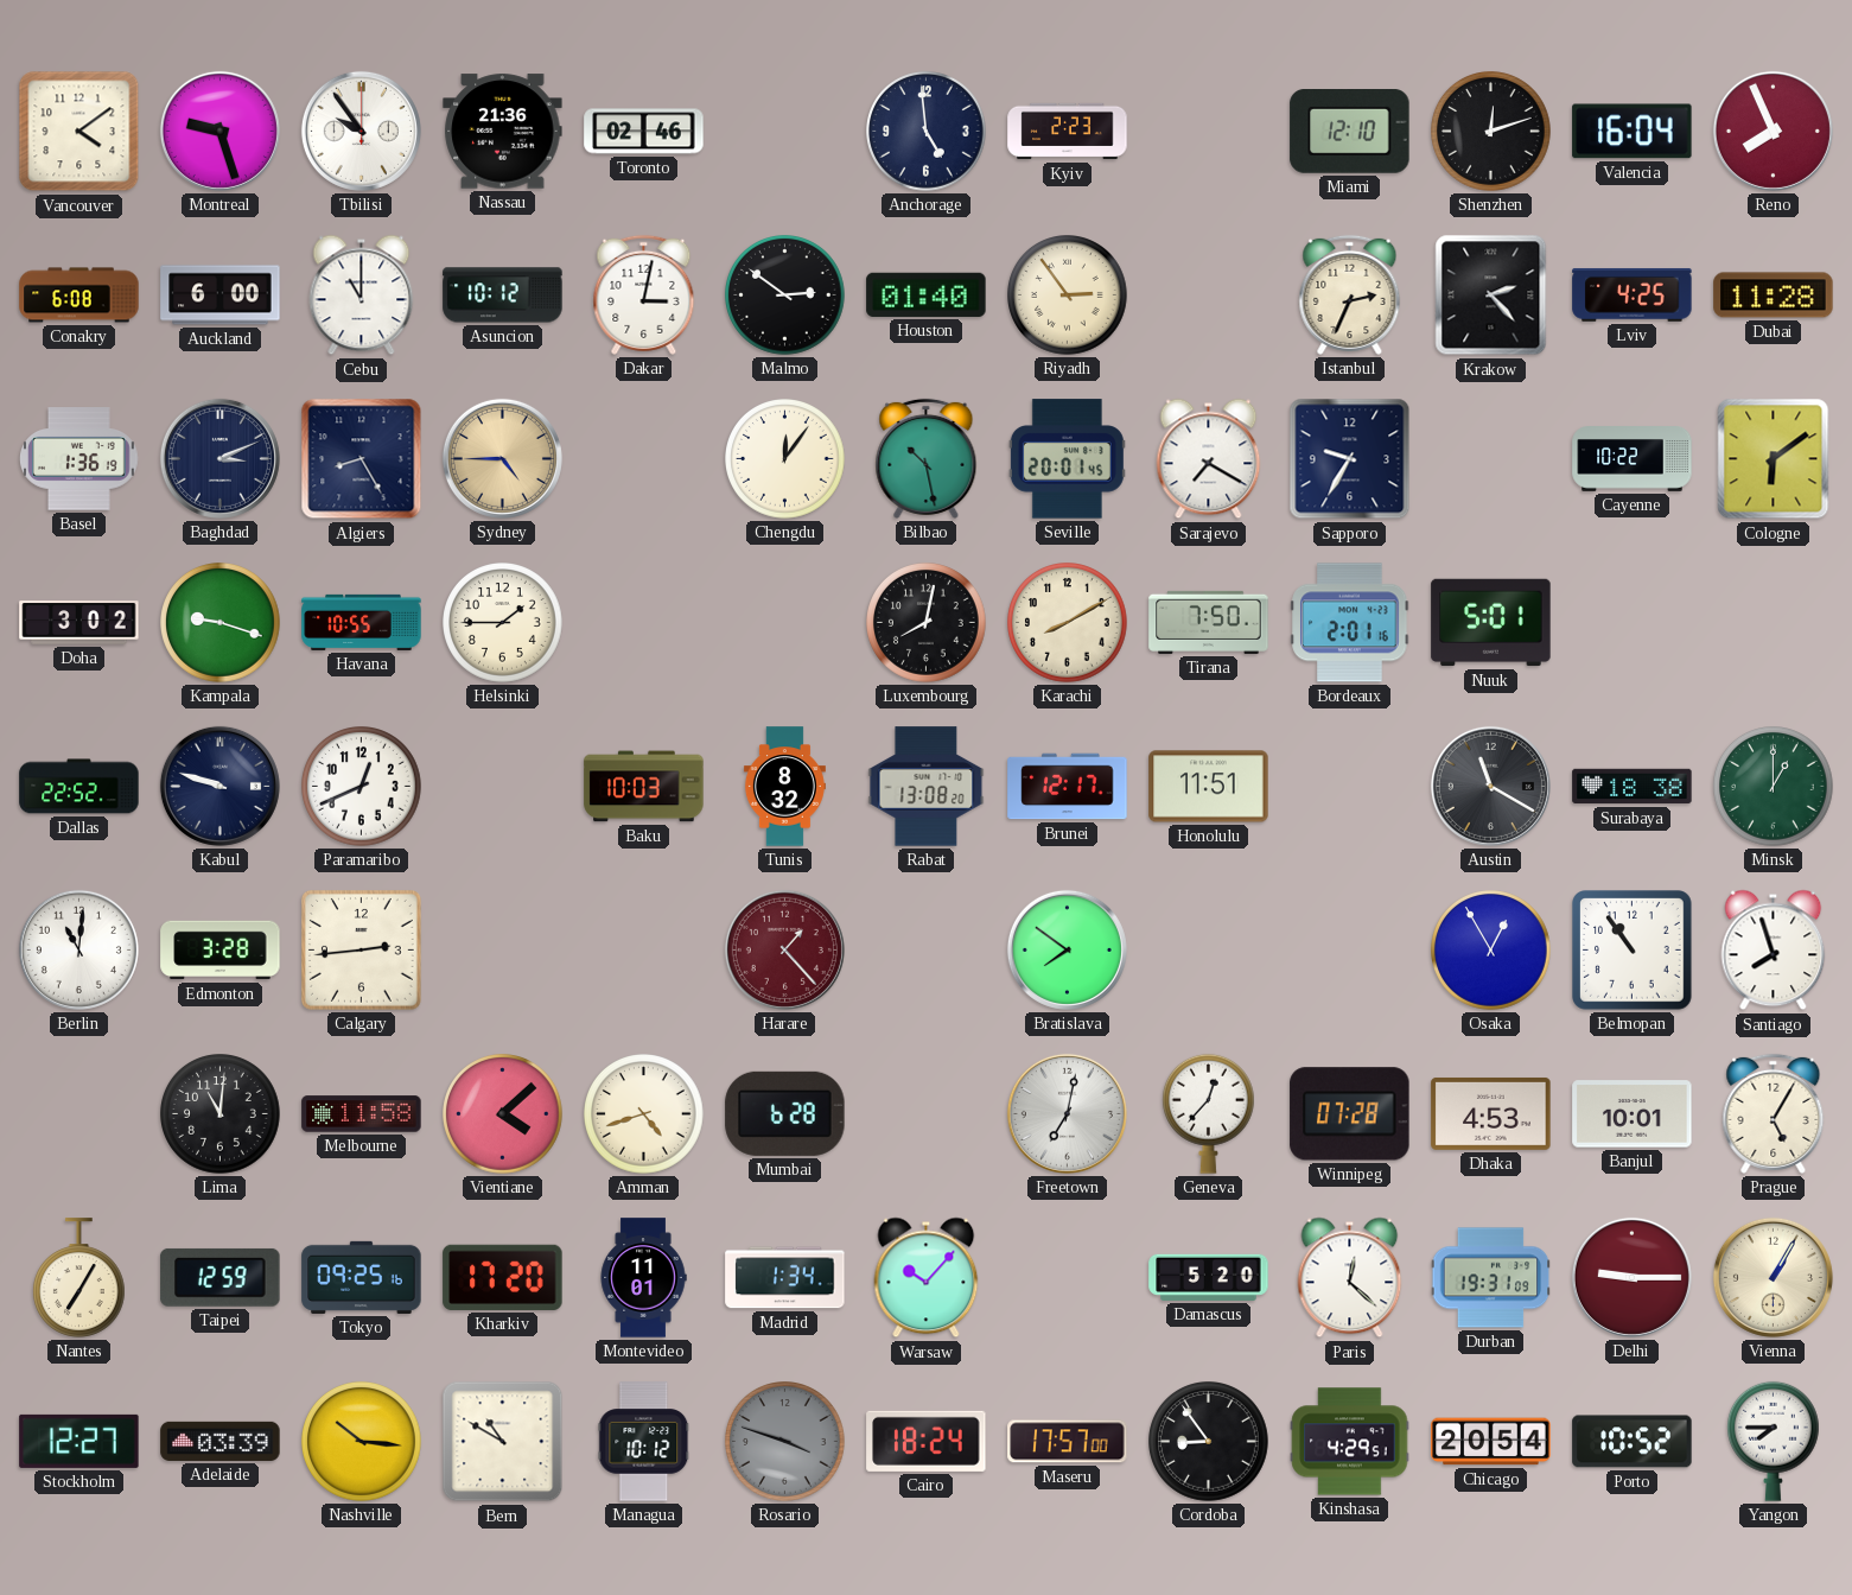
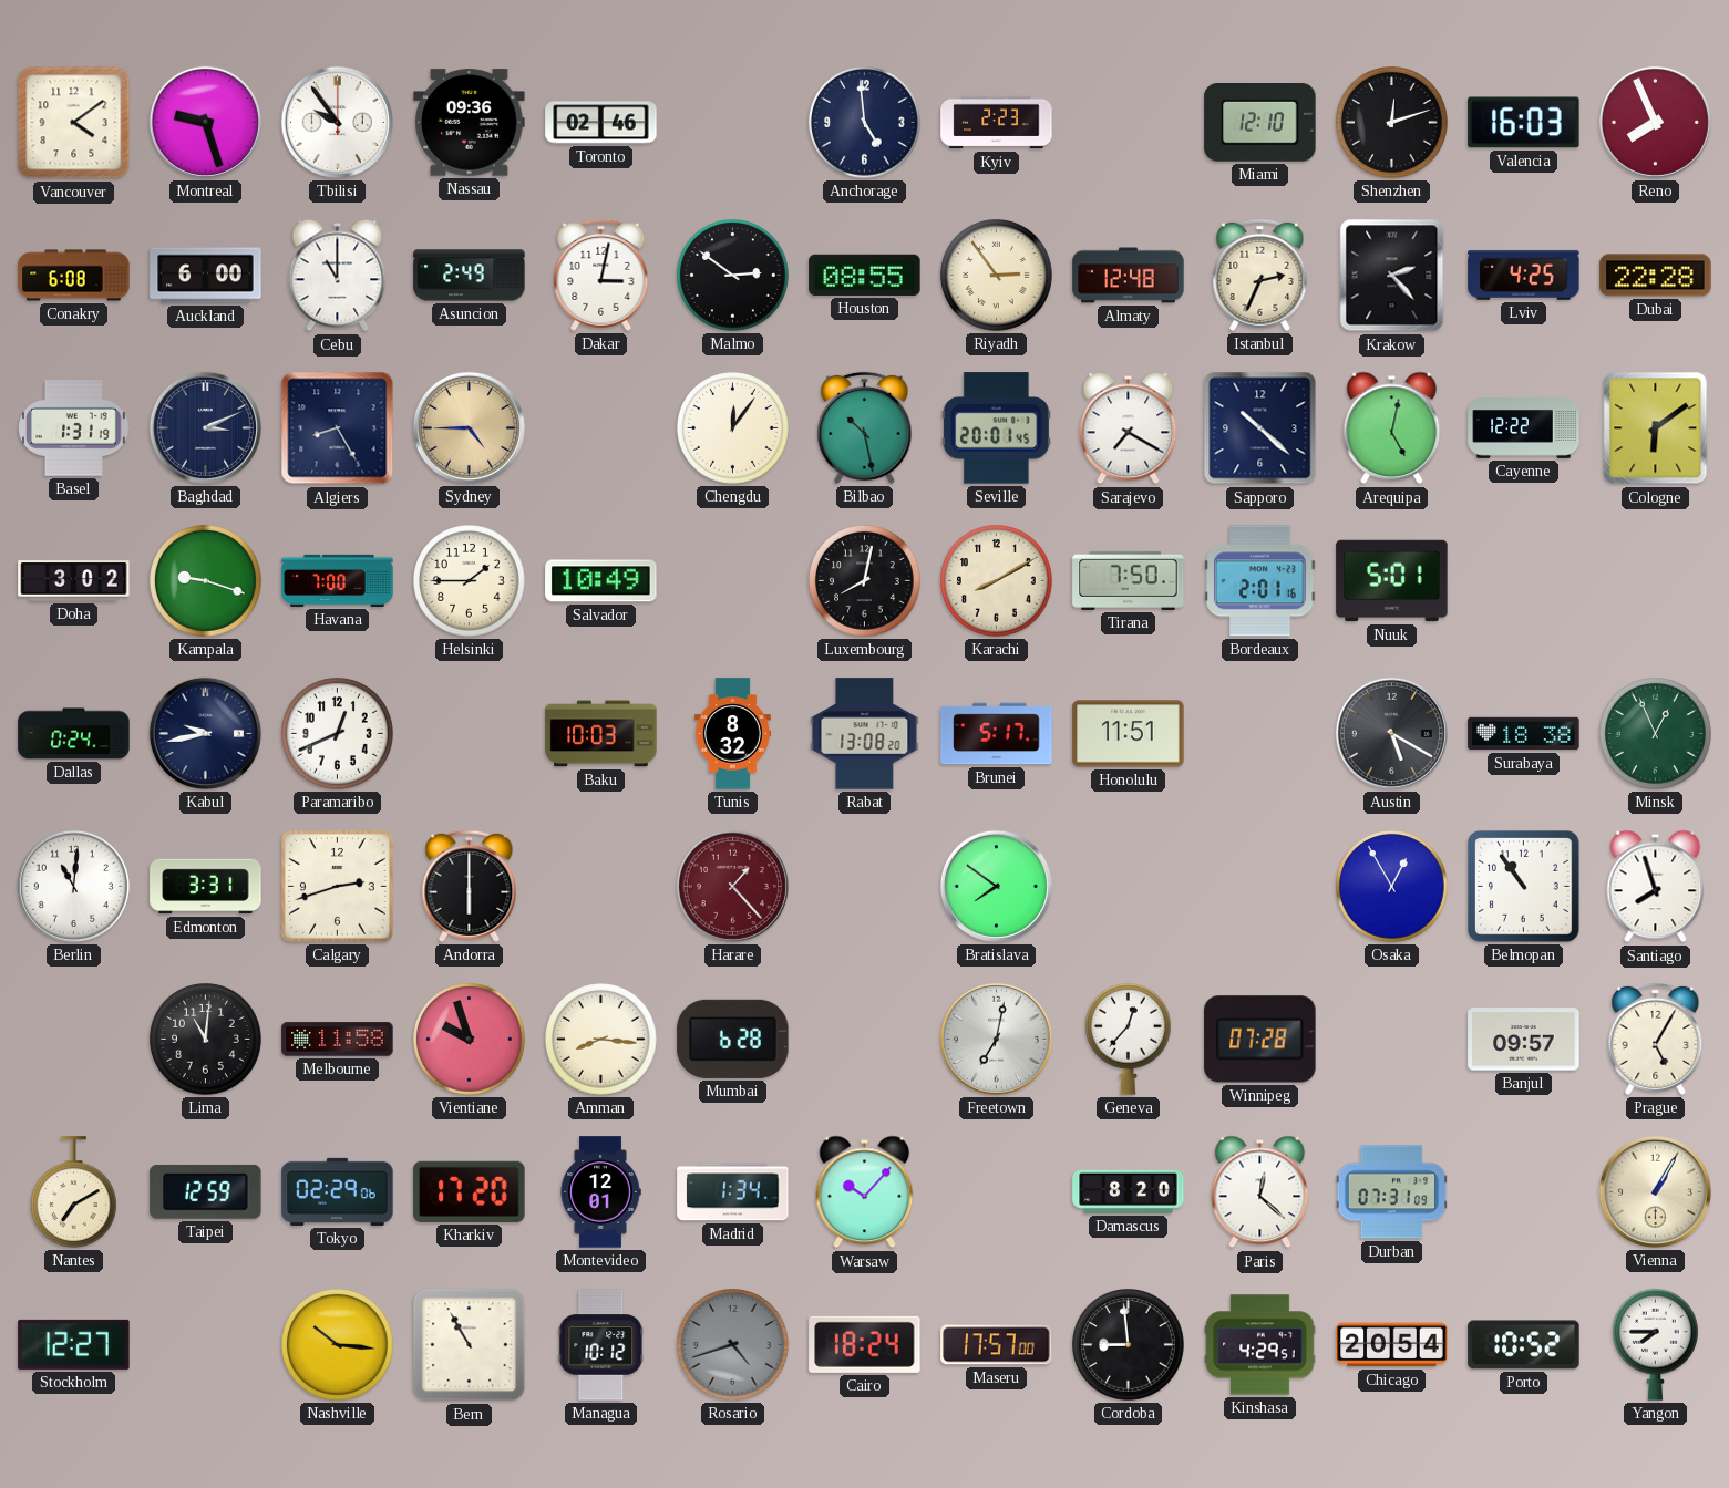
Nassau: 21:36 -> 09:36
Valencia: 16:04 -> 16:03
Asuncion: 10:12 -> 2:49
Houston: 01:40 -> 08:55
Almaty: none -> 12:48
Dubai: 11:28 -> 22:28
Basel: 1:36 -> 1:31
Sapporo: 9:35 -> 10:22
Arequipa: none -> 5:02
Cayenne: 10:22 -> 12:22
Havana: 10:55 -> 7:00
Salvador: none -> 10:49
Dallas: 22:52 -> 0:24
Kabul: 9:48 -> 9:43
Brunei: 12:17 -> 5:17
Austin: 11:20 -> 5:20
Minsk: 1:00 -> 12:56
Edmonton: 3:28 -> 3:31
Calgary: 2:44 -> 2:42
Andorra: none -> 6:00
Vientiane: 4:08 -> 9:57
Amman: 4:42 -> 8:16
Dhaka: 4:53 -> none
Banjul: 10:01 -> 09:57
Nantes: 7:05 -> 7:10
Tokyo: 09:25 -> 02:29
Montevideo: 11:01 -> 12:01
Damascus: 5:20 -> 8:20
Durban: 19:31 -> 07:31
Delhi: 9:15 -> none
Adelaide: 03:39 -> none
Bern: 10:50 -> 10:55
Rosario: 3:48 -> 4:42
Cordoba: 8:54 -> 8:59
